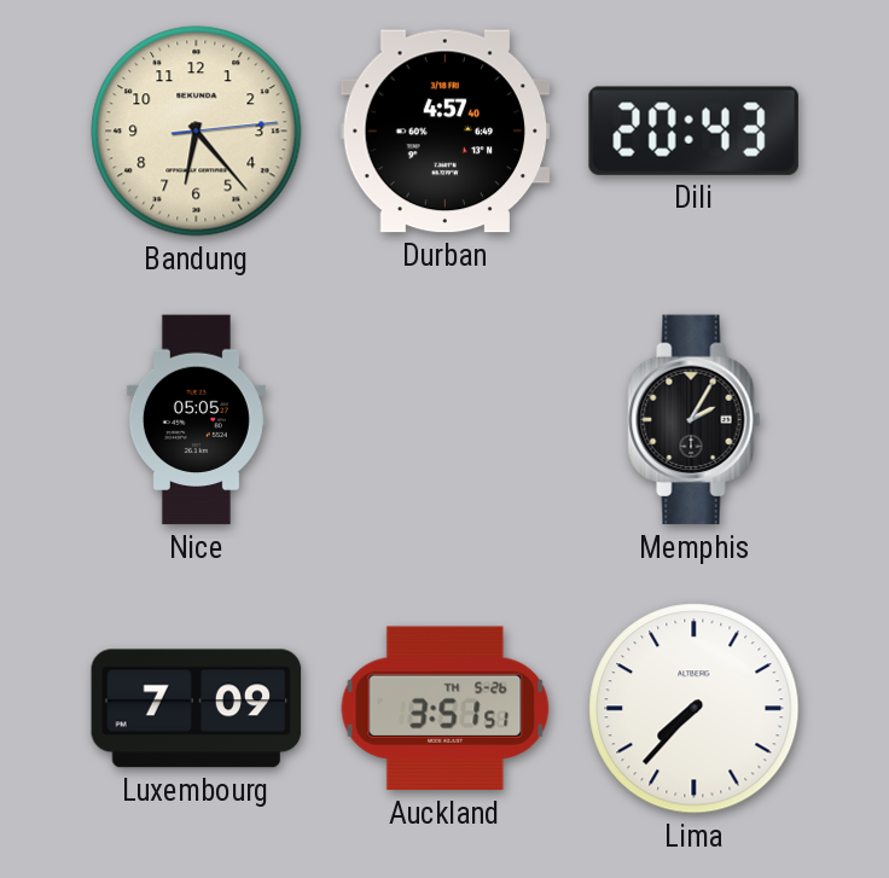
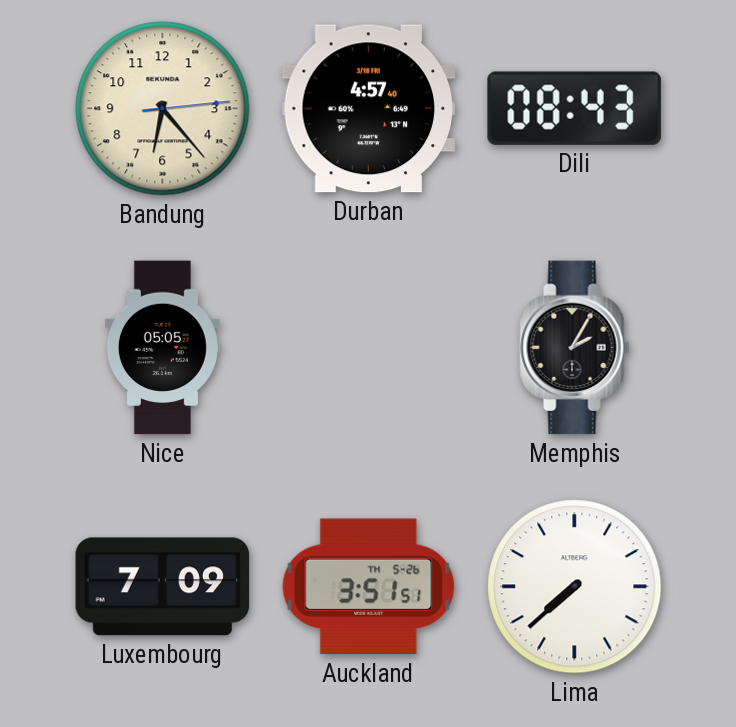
Dili: 20:43 -> 08:43
Lima: 7:37 -> 7:38
